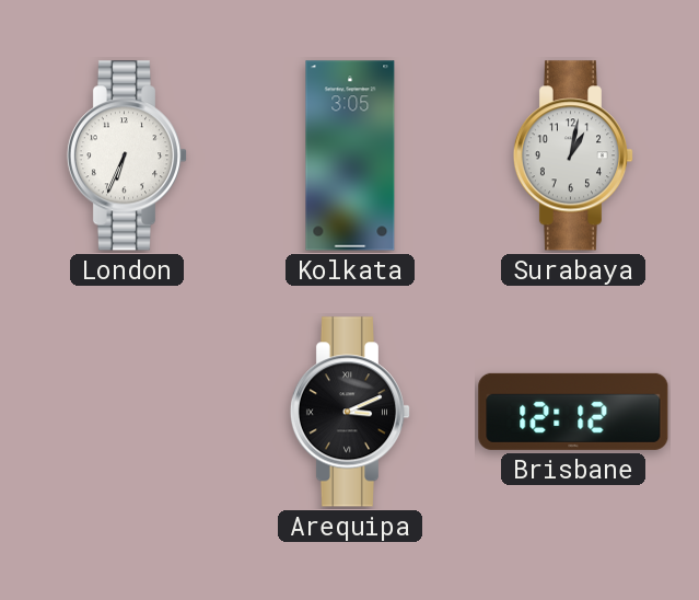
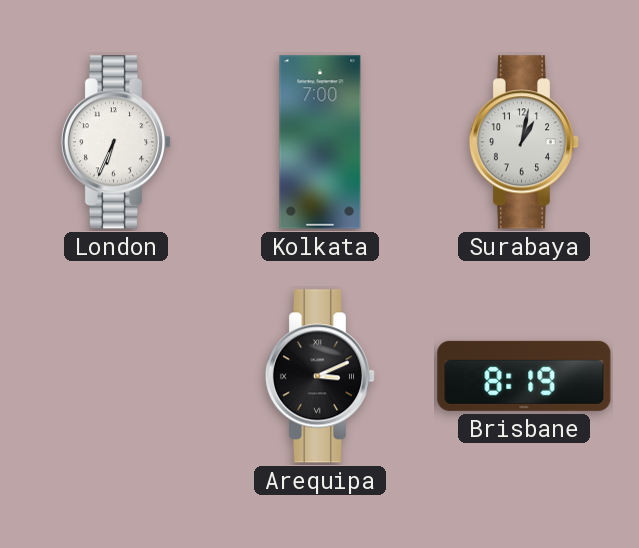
Kolkata: 3:05 -> 7:00
Brisbane: 12:12 -> 8:19
